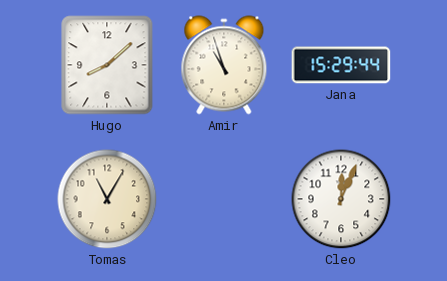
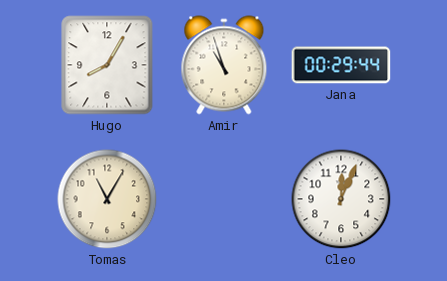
Hugo: 8:08 -> 8:05
Jana: 15:29 -> 00:29
